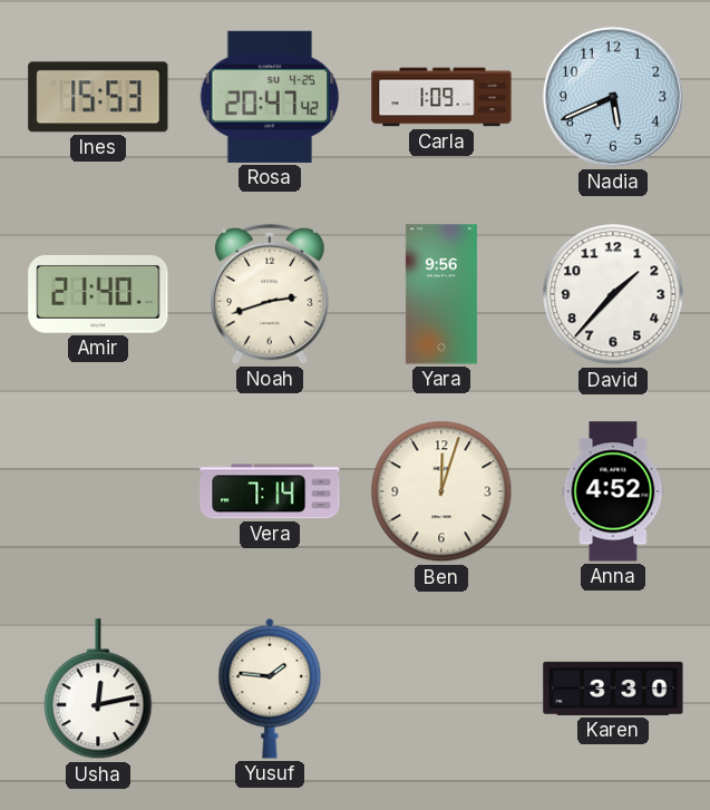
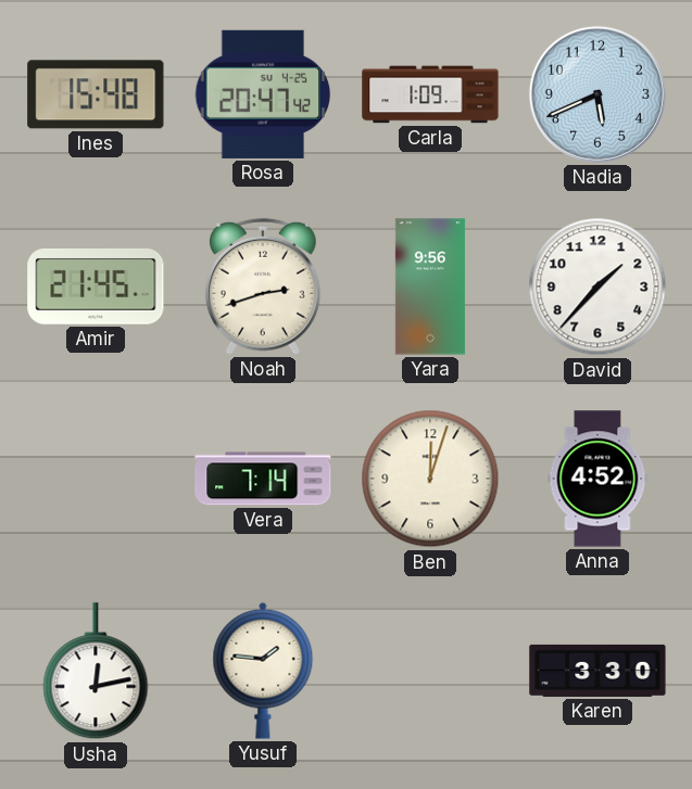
Ines: 15:53 -> 15:48
Amir: 21:40 -> 21:45
